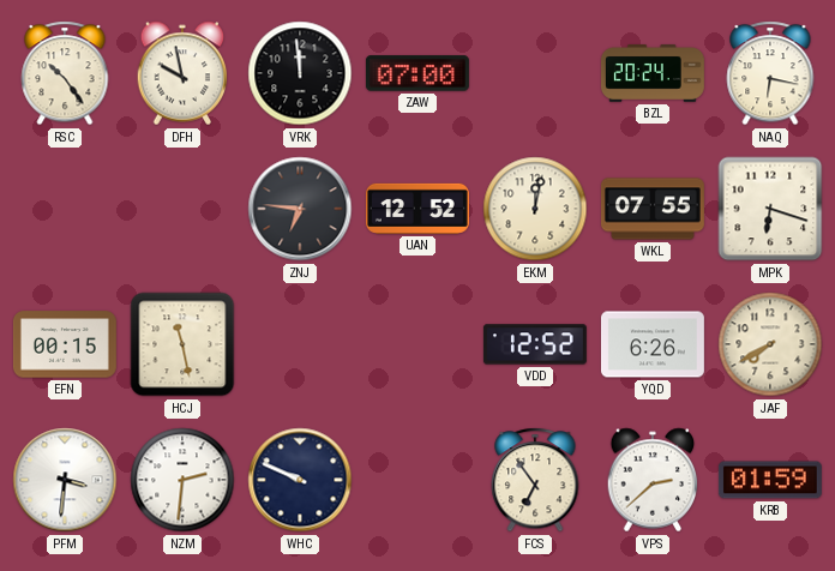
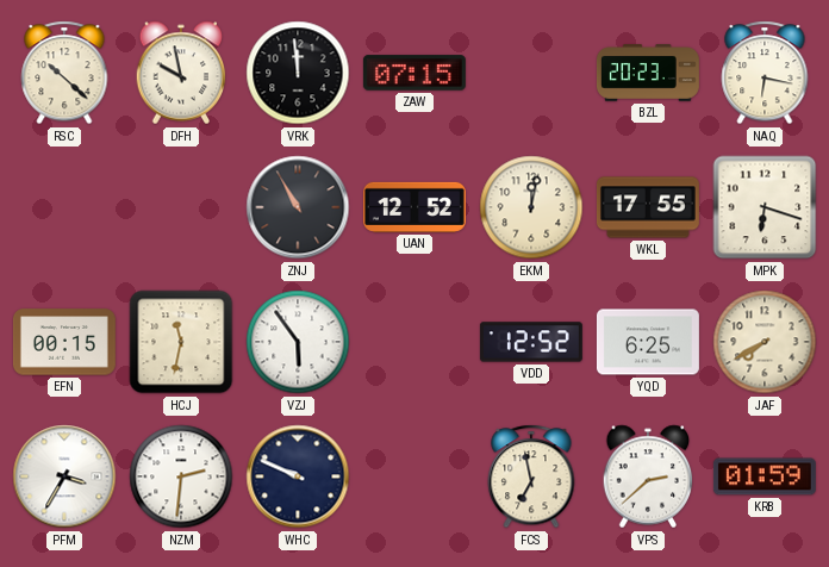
RSC: 10:24 -> 10:22
ZAW: 07:00 -> 07:15
BZL: 20:24 -> 20:23
ZNJ: 6:46 -> 10:55
WKL: 07:55 -> 17:55
HCJ: 11:28 -> 11:32
VZJ: none -> 5:54
YQD: 6:26 -> 6:25
PFM: 3:31 -> 3:35
FCS: 6:54 -> 6:58
